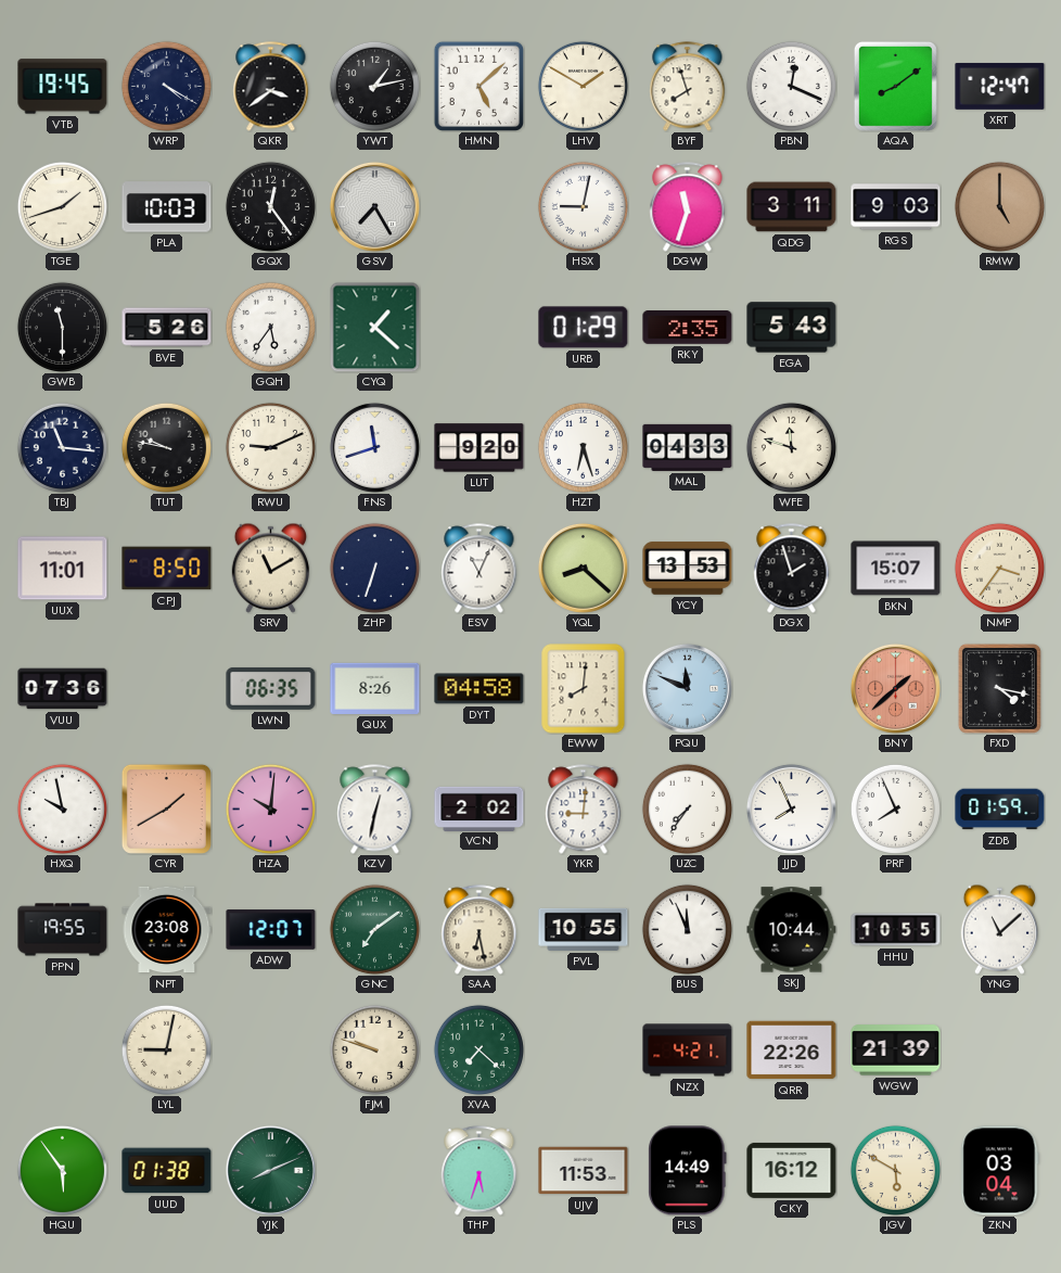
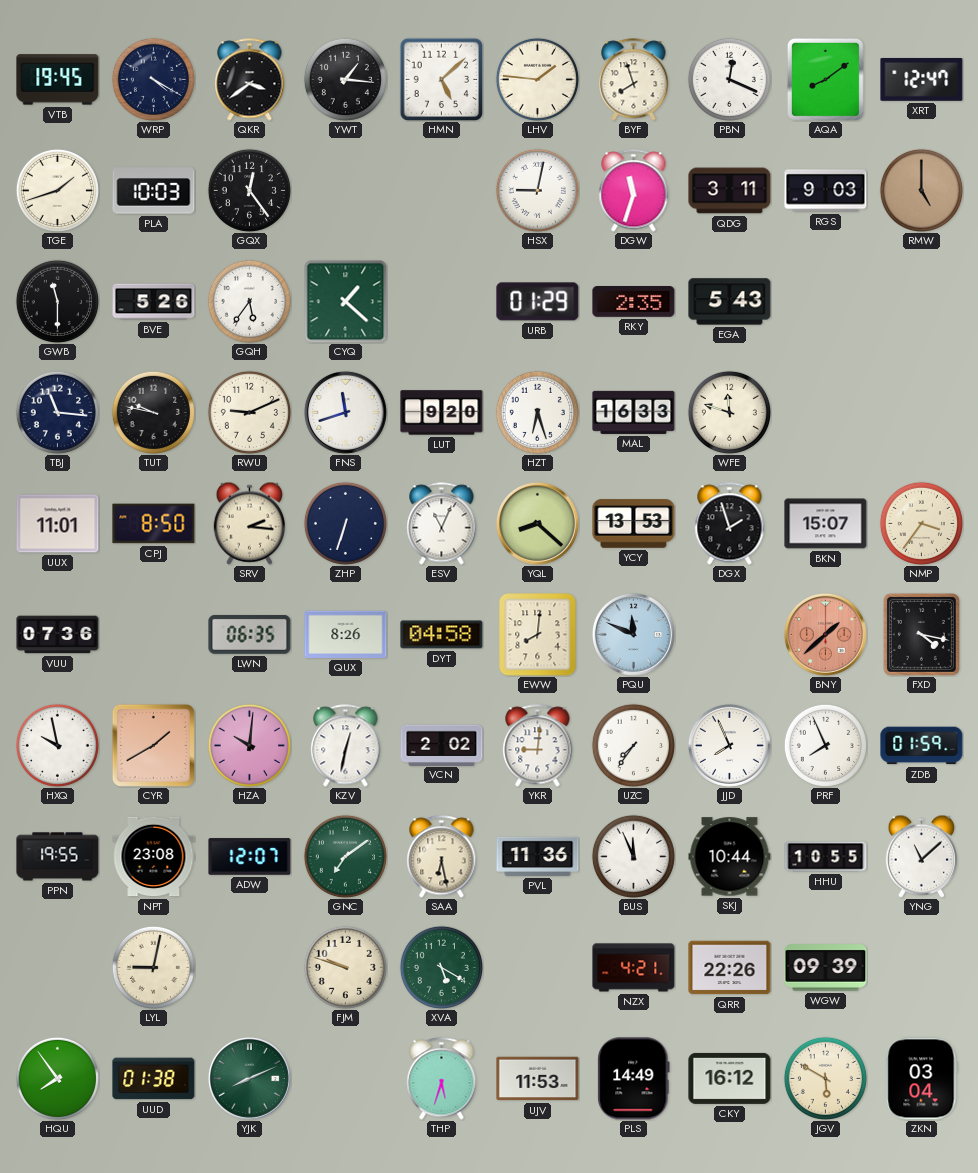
YWT: 1:13 -> 1:16
LHV: 1:50 -> 1:46
GSV: 7:25 -> none
MAL: 04:33 -> 16:33
SRV: 11:10 -> 2:16
PVL: 10:55 -> 11:36
XVA: 7:22 -> 5:20
WGW: 21:39 -> 09:39
HQU: 5:54 -> 7:54
